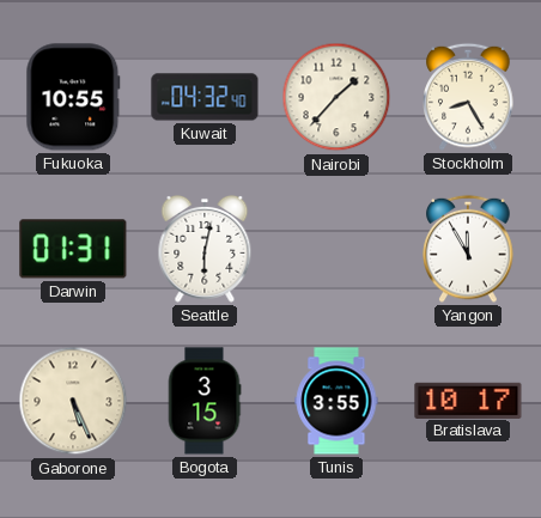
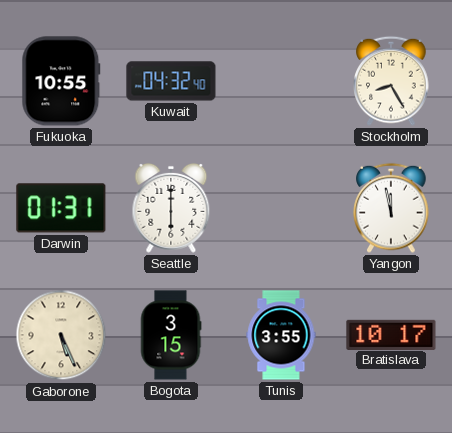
Nairobi: 1:37 -> none
Seattle: 6:02 -> 6:00
Yangon: 11:55 -> 11:58
